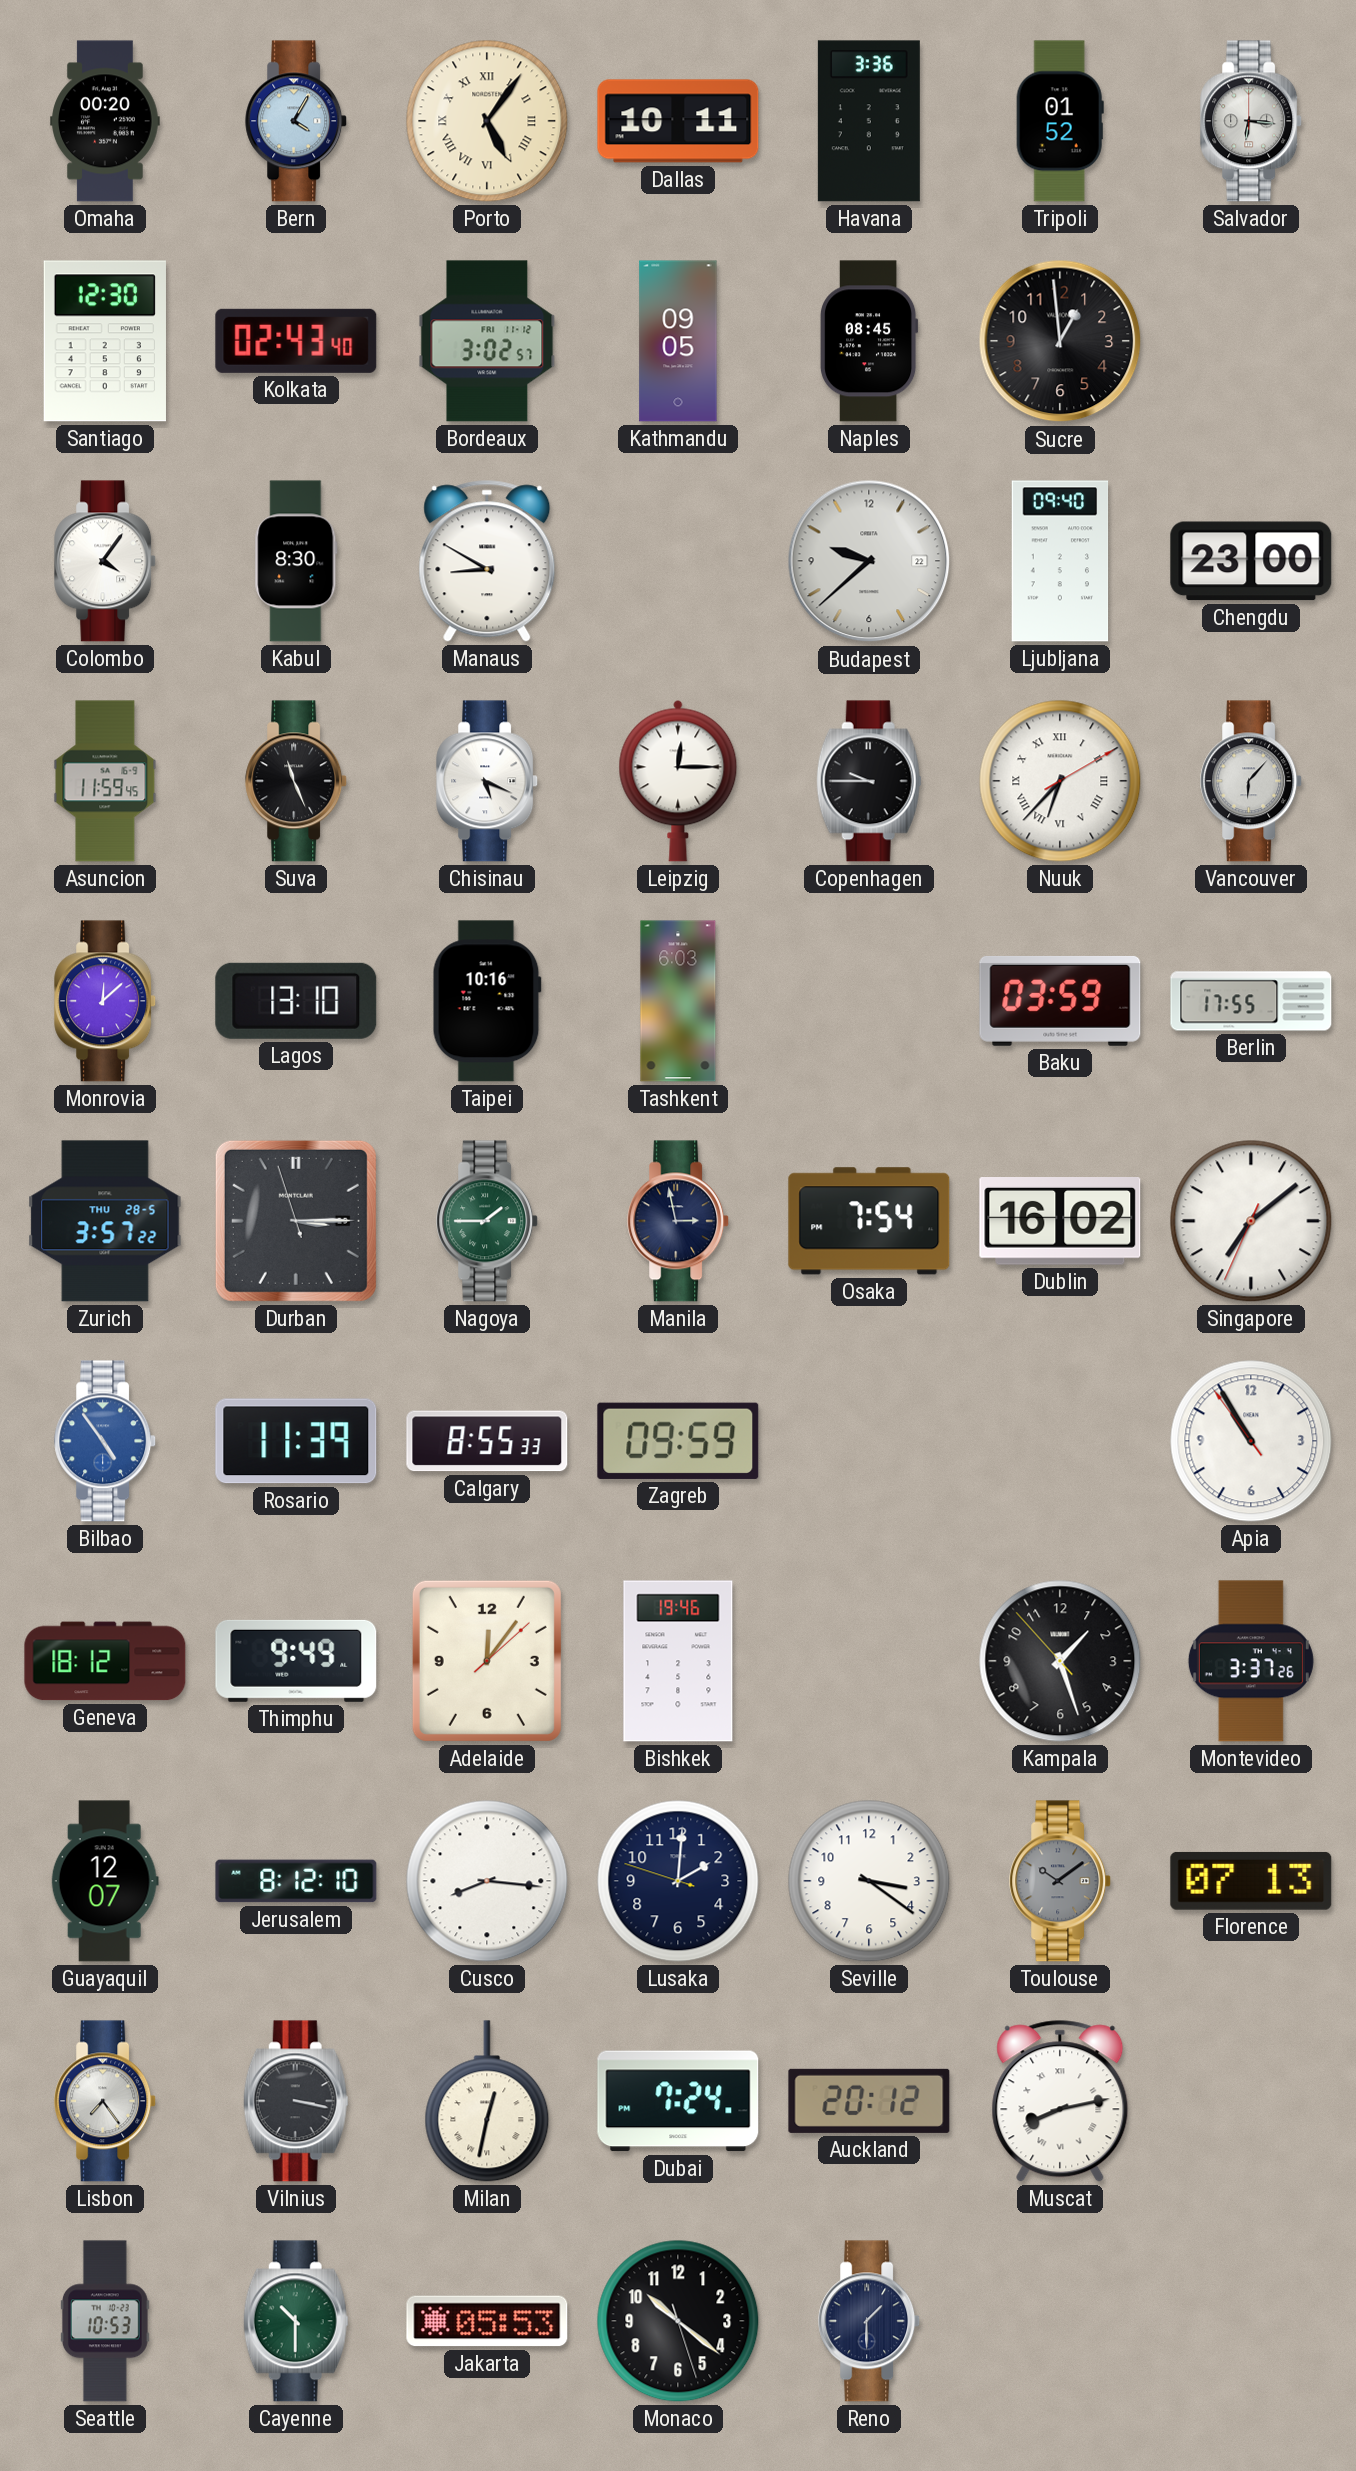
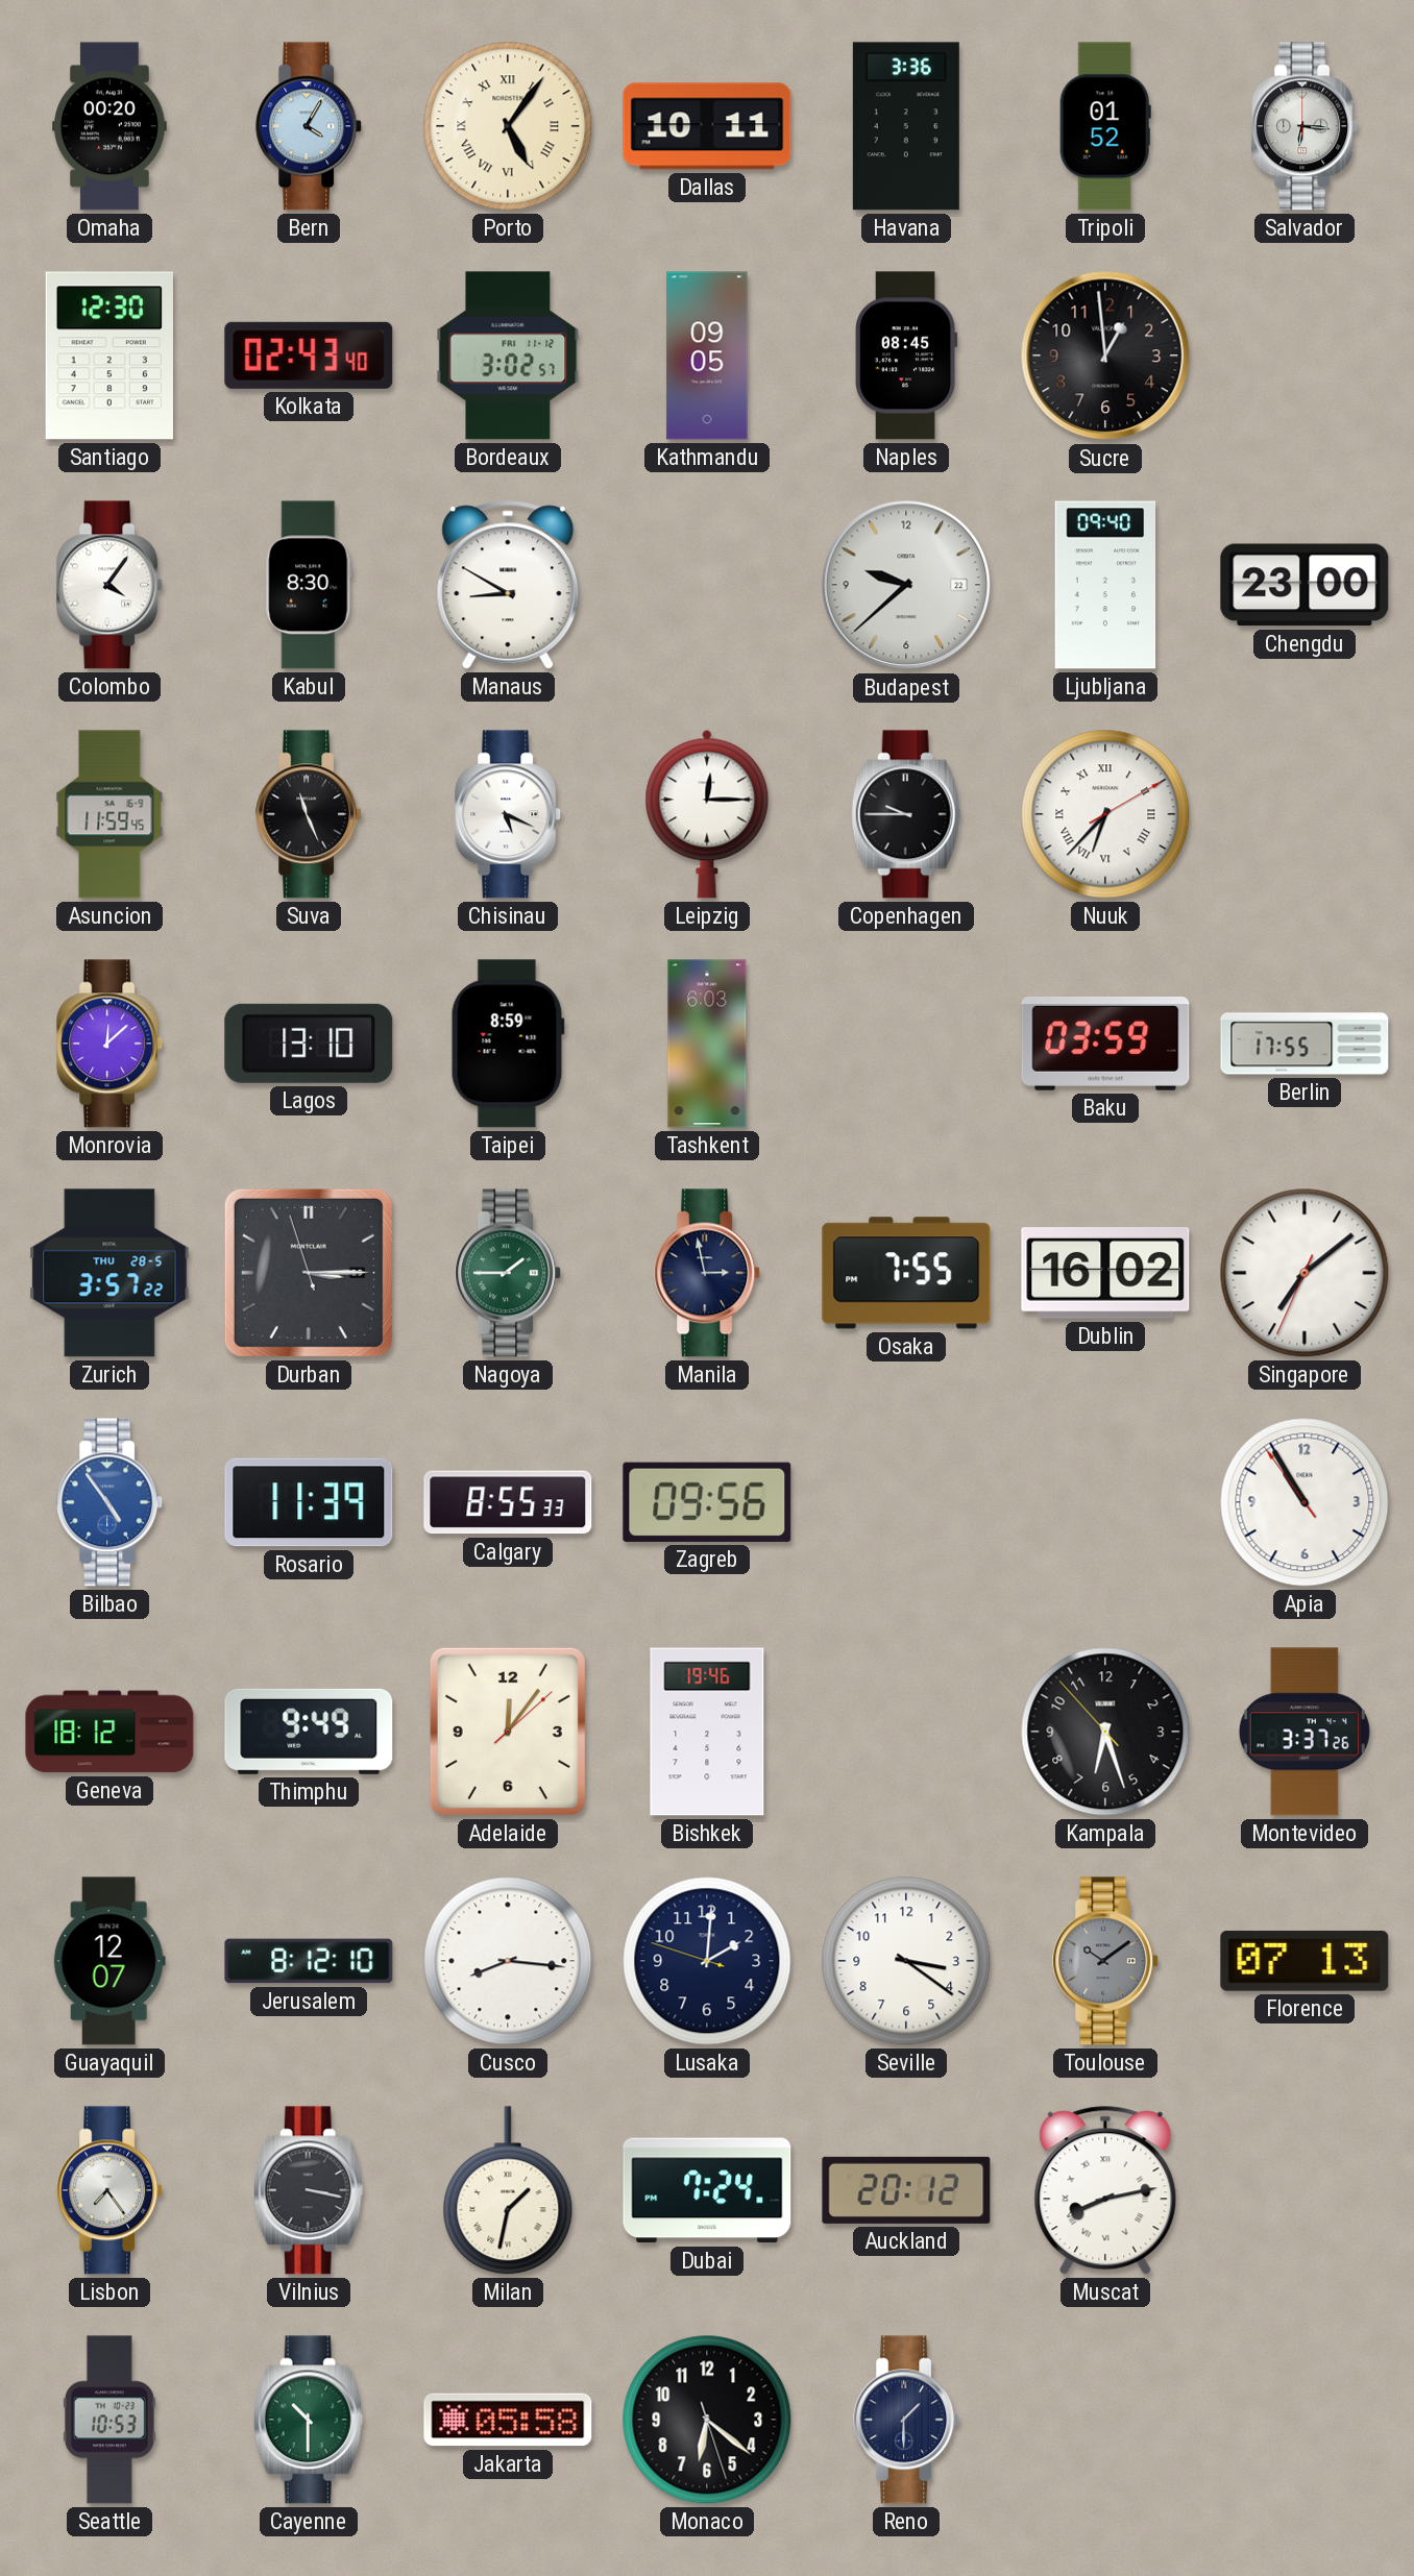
Vancouver: 6:07 -> none
Taipei: 10:16 -> 8:59
Osaka: 7:54 -> 7:55
Zagreb: 09:59 -> 09:56
Kampala: 1:26 -> 6:26
Milan: 12:32 -> 1:32
Jakarta: 05:53 -> 05:58
Monaco: 10:21 -> 6:21
